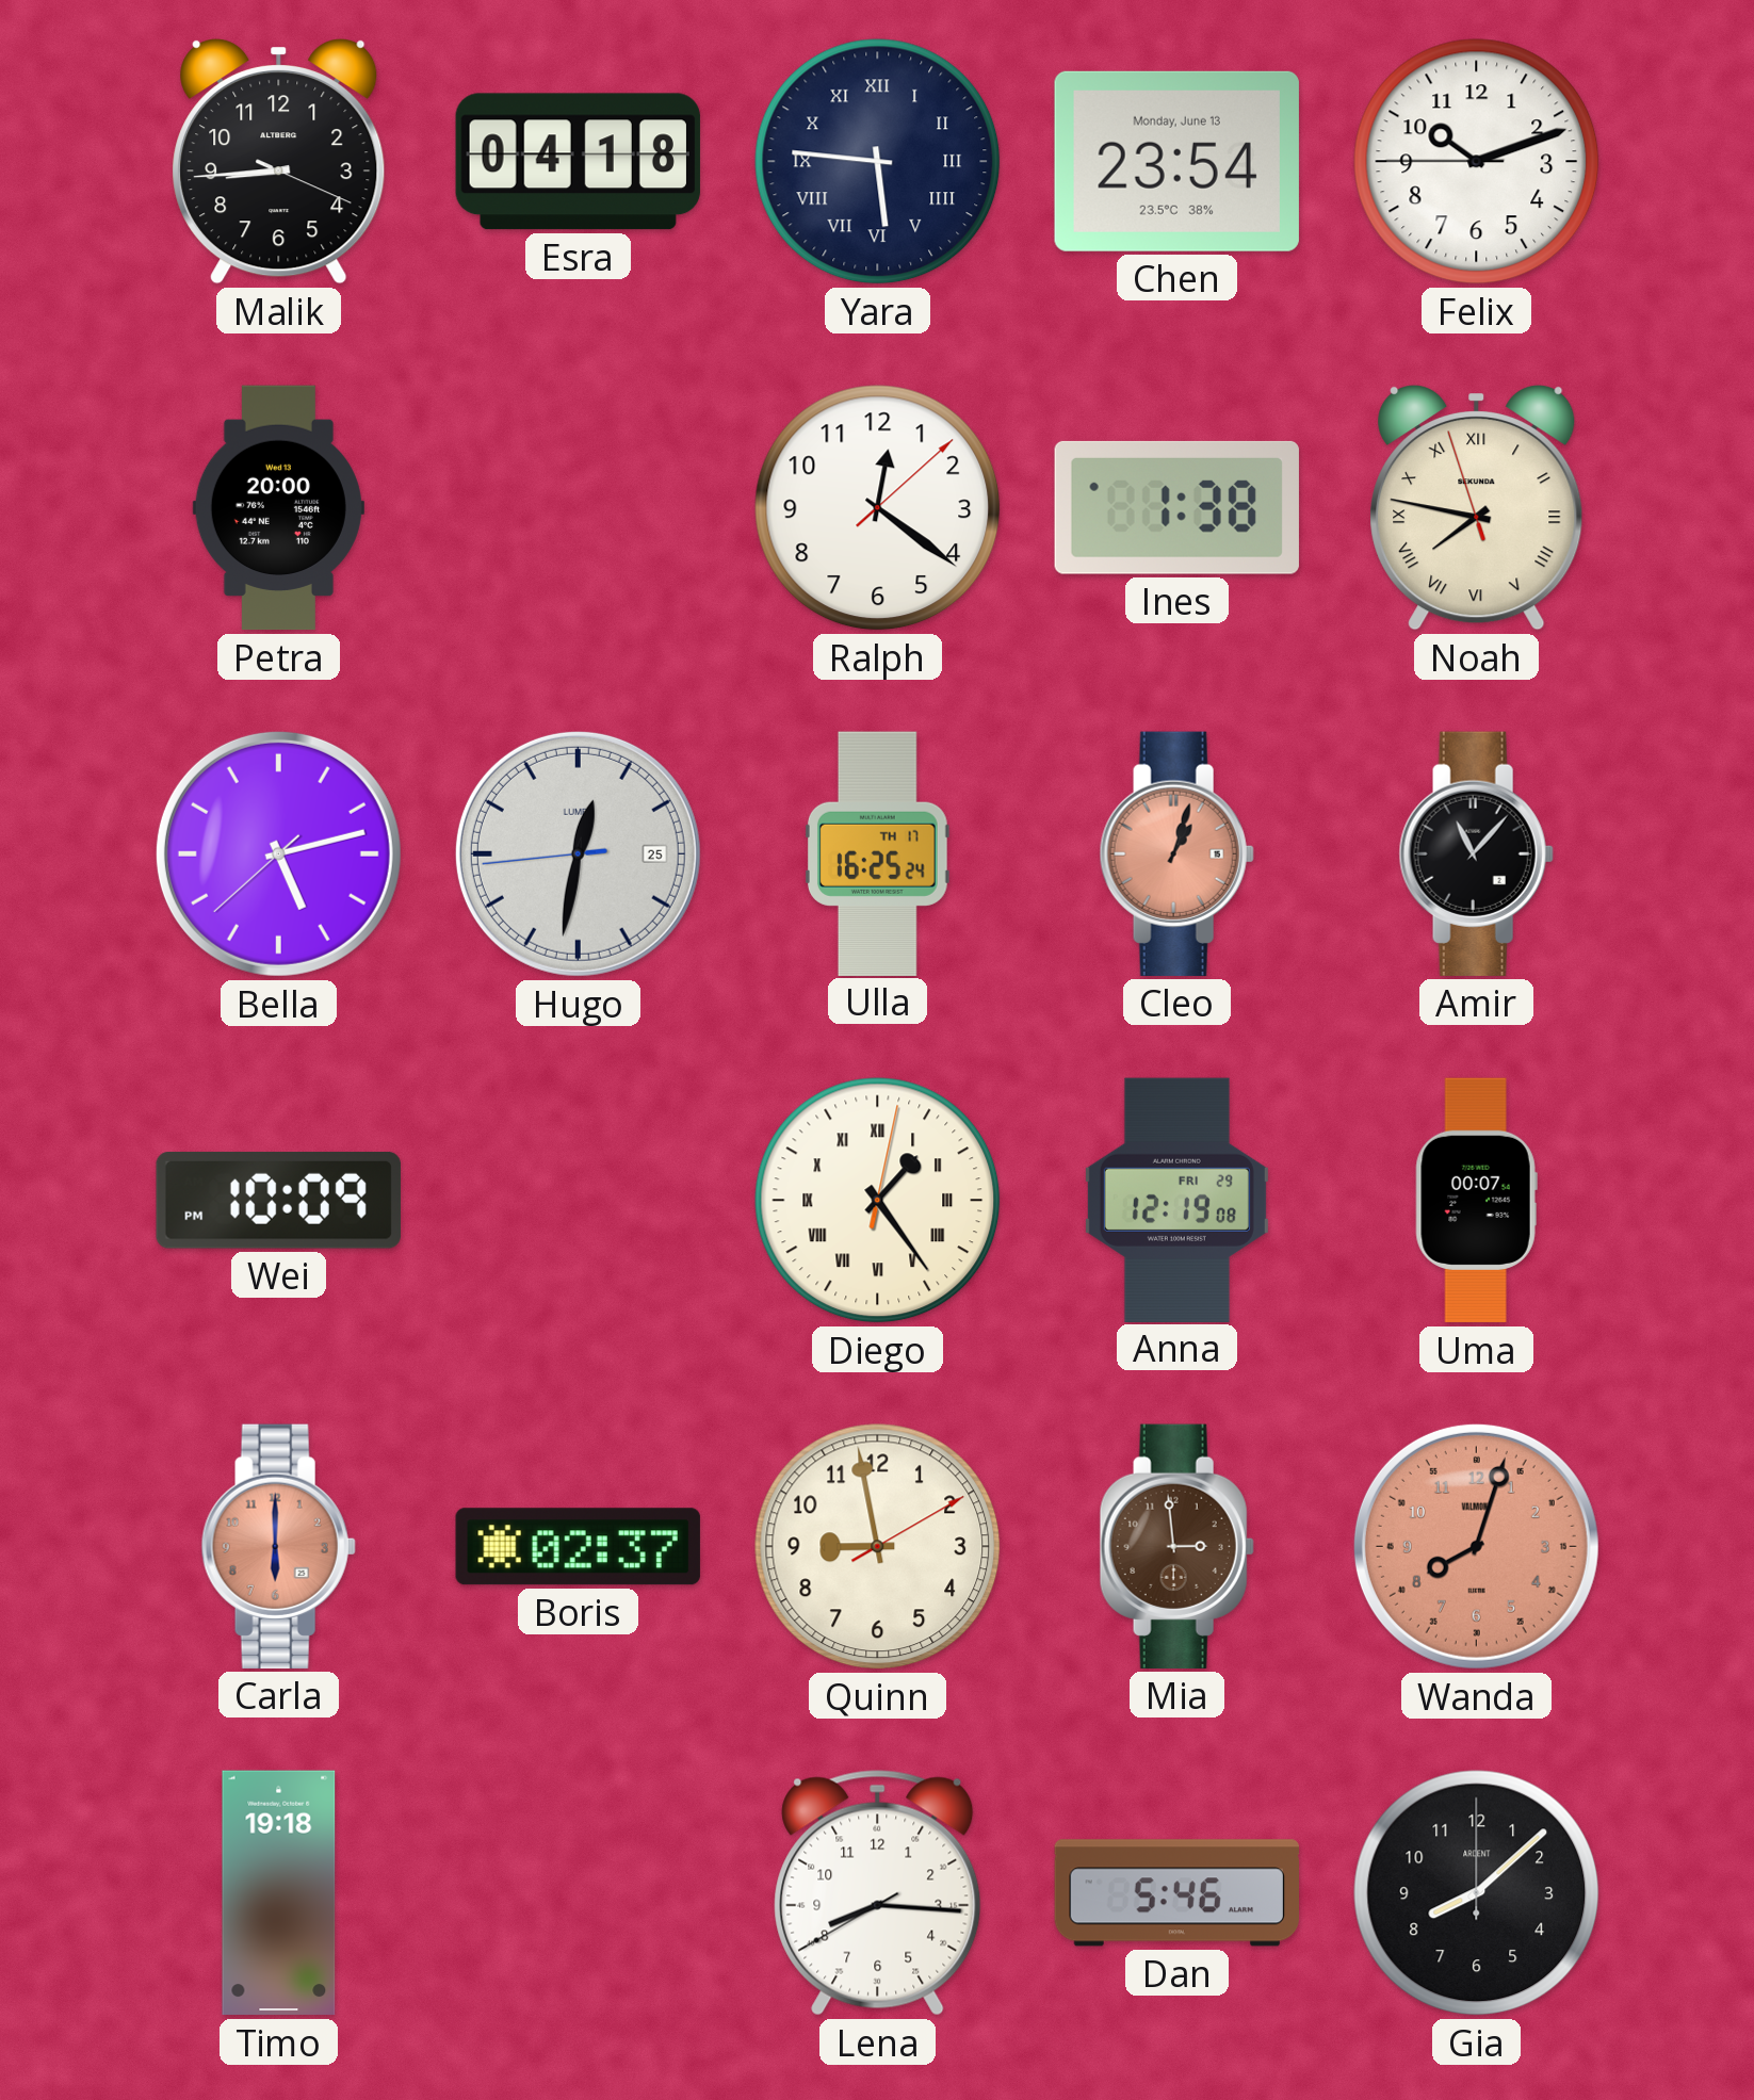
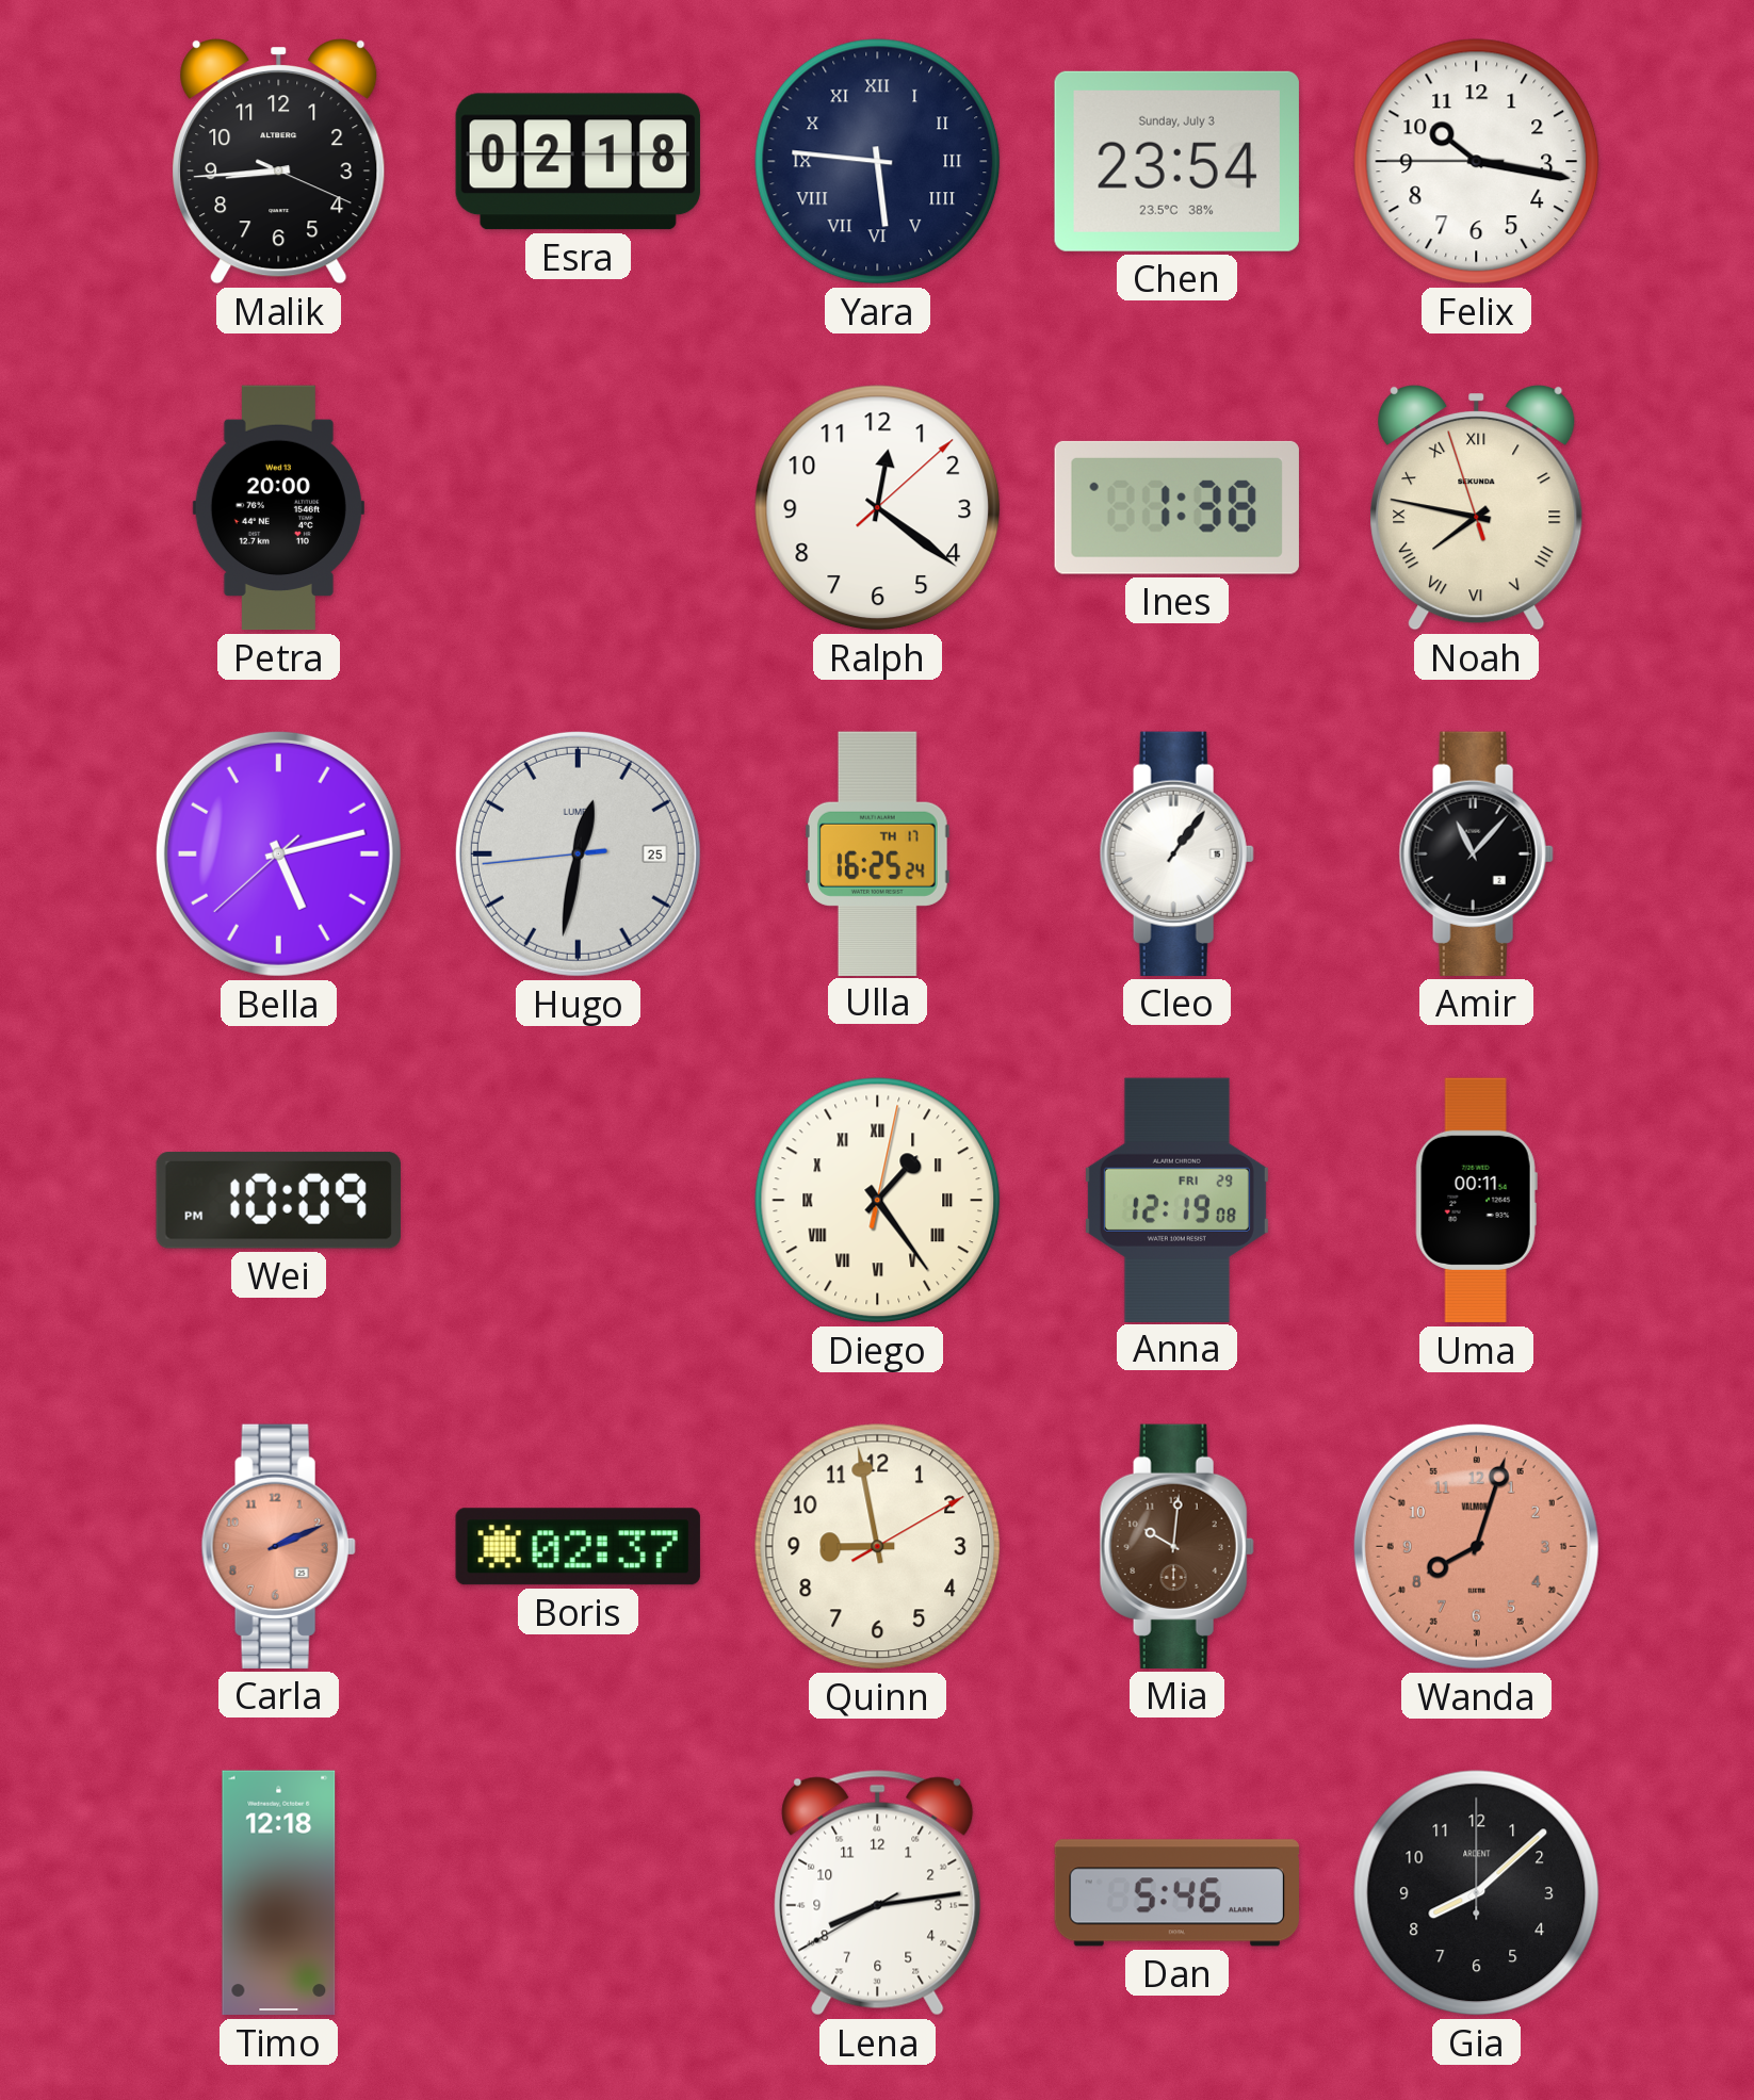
Esra: 04:18 -> 02:18
Chen date: Monday, June 13 -> Sunday, July 3
Felix: 10:11 -> 10:16
Cleo: 1:03 -> 1:06
Cleo dial: salmon -> white
Uma: 00:07 -> 00:11
Carla: 6:00 -> 2:11
Mia: 2:59 -> 10:01
Timo: 19:18 -> 12:18
Lena: 8:15 -> 8:13
